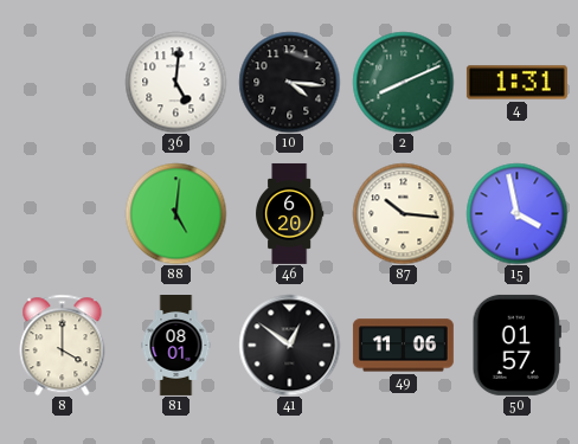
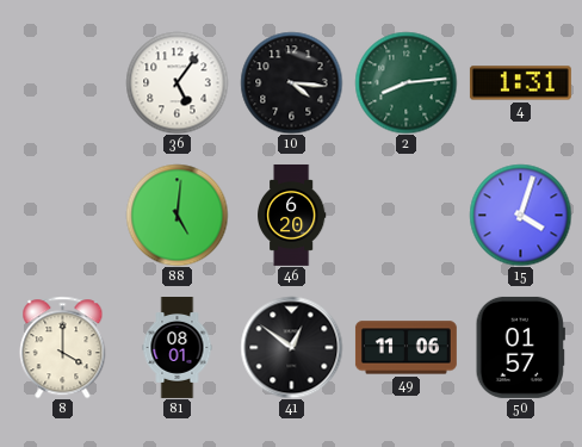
36: 5:01 -> 5:06
2: 8:11 -> 8:14
87: 10:16 -> none
15: 3:58 -> 4:03
